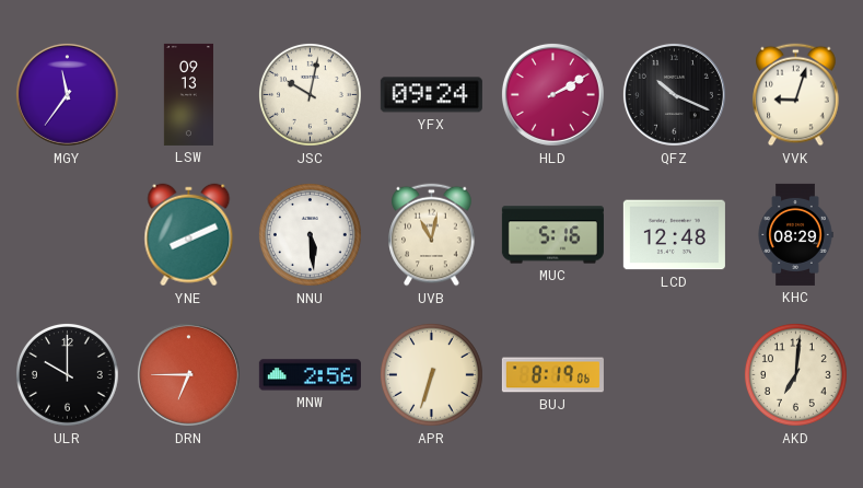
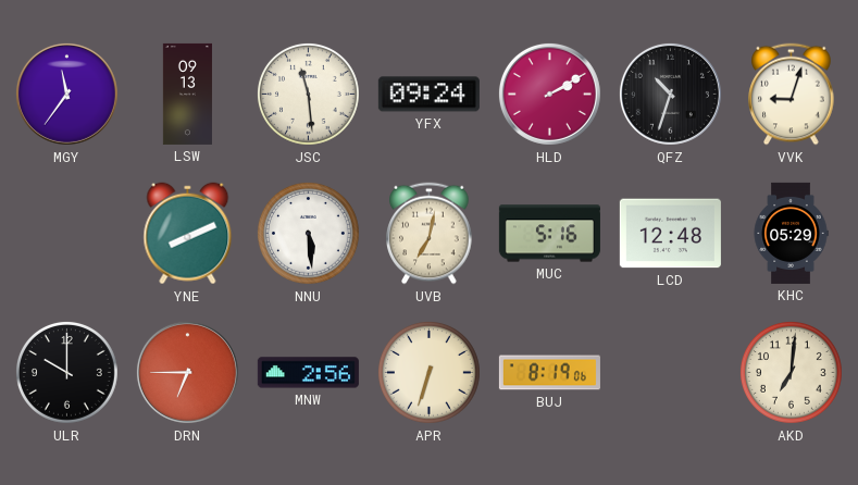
JSC: 10:02 -> 11:29
QFZ: 10:19 -> 10:33
UVB: 11:02 -> 7:02
KHC: 08:29 -> 05:29
